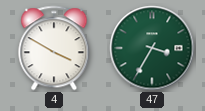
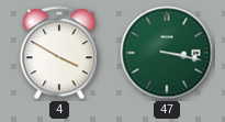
47: 3:35 -> 3:17
